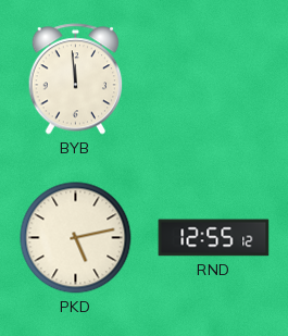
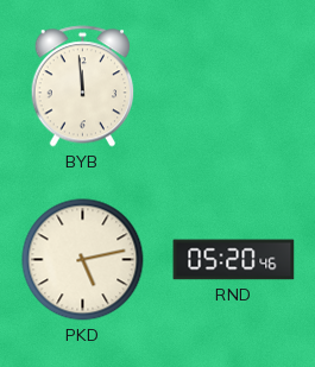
RND: 12:55 -> 05:20
